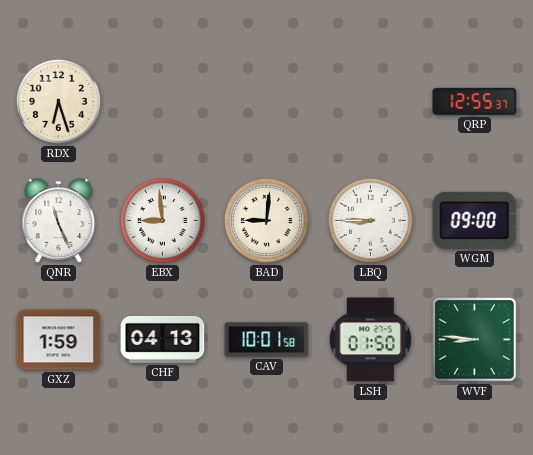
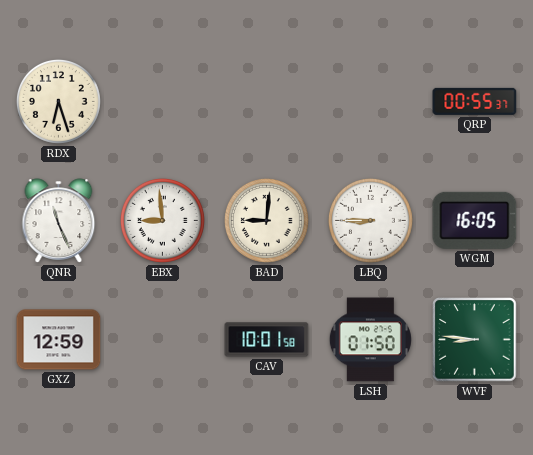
QRP: 12:55 -> 00:55
WGM: 09:00 -> 16:05
GXZ: 1:59 -> 12:59
CHF: 04:13 -> none
